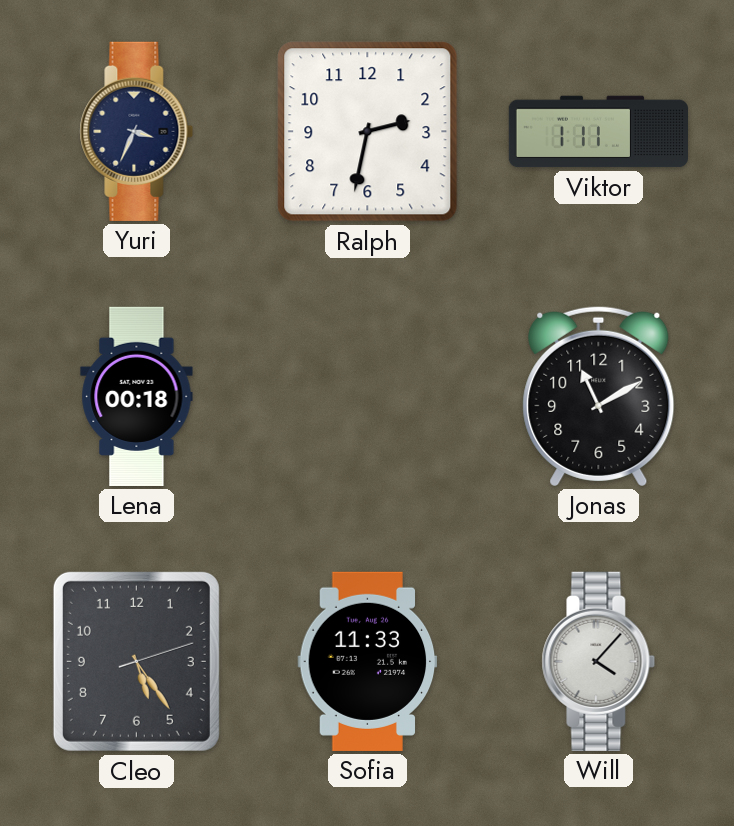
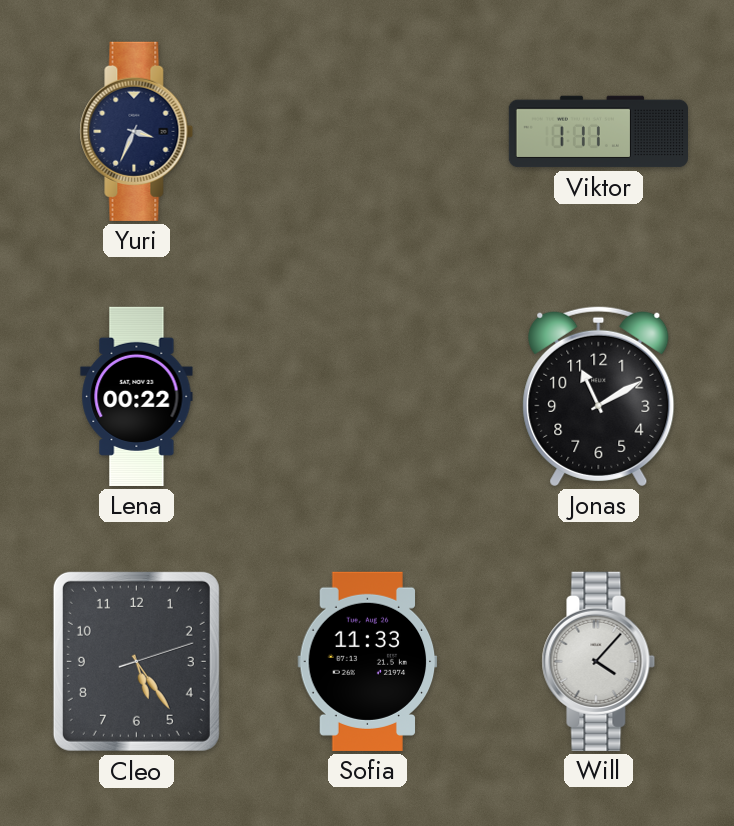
Ralph: 2:32 -> none
Lena: 00:18 -> 00:22
